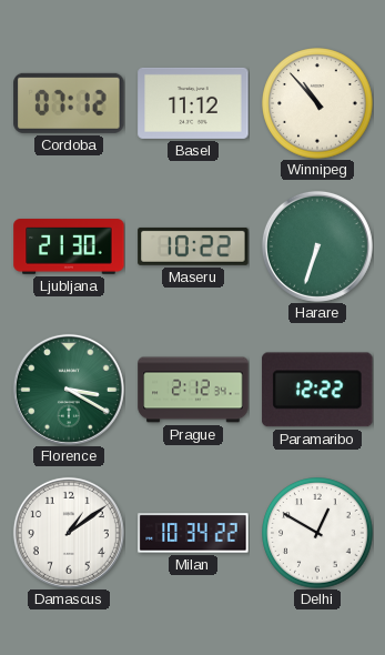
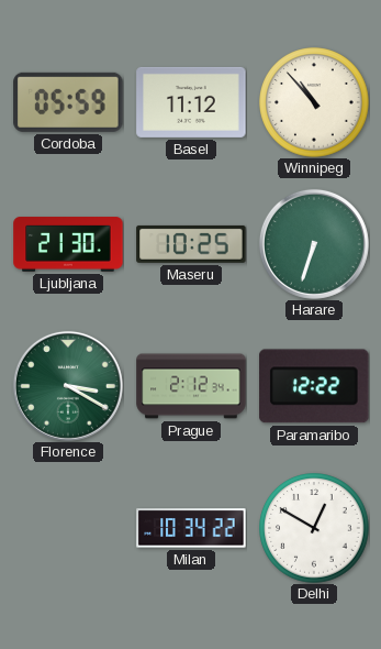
Cordoba: 07:12 -> 05:59
Maseru: 10:22 -> 10:25
Damascus: 1:09 -> none
